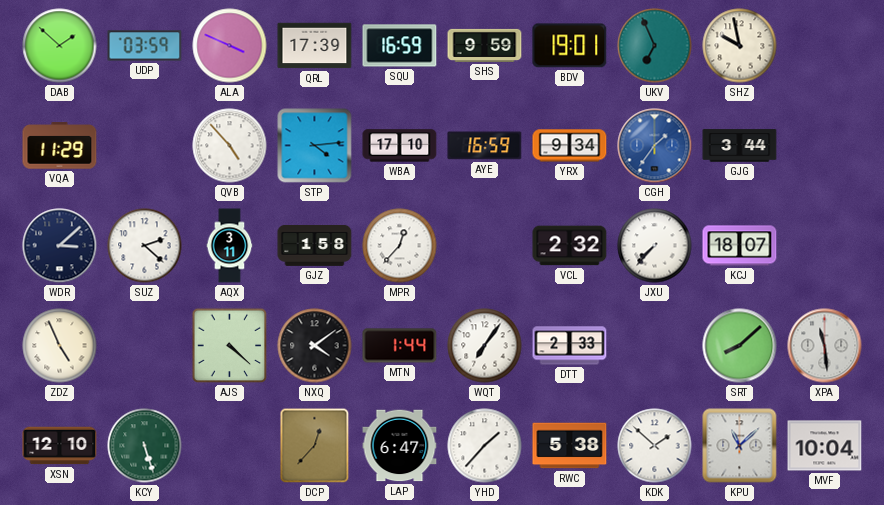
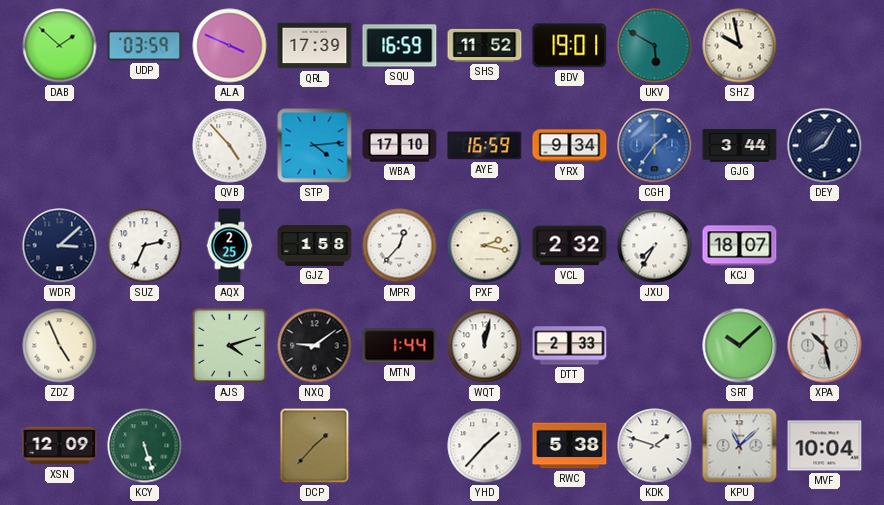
SHS: 9:59 -> 11:52
UKV: 6:56 -> 5:50
VQA: 11:29 -> none
DEY: none -> 8:05
SUZ: 2:22 -> 2:34
AQX: 3:11 -> 2:25
PXF: none -> 2:17
JXU: 7:37 -> 7:35
AJS: 4:22 -> 4:12
NXQ: 4:09 -> 9:09
WQT: 7:06 -> 12:02
SRT: 8:08 -> 10:08
XPA: 11:29 -> 10:28
XSN: 12:10 -> 12:09
DCP: 12:37 -> 1:37
LAP: 6:47 -> none
KDK: 1:52 -> 1:48
